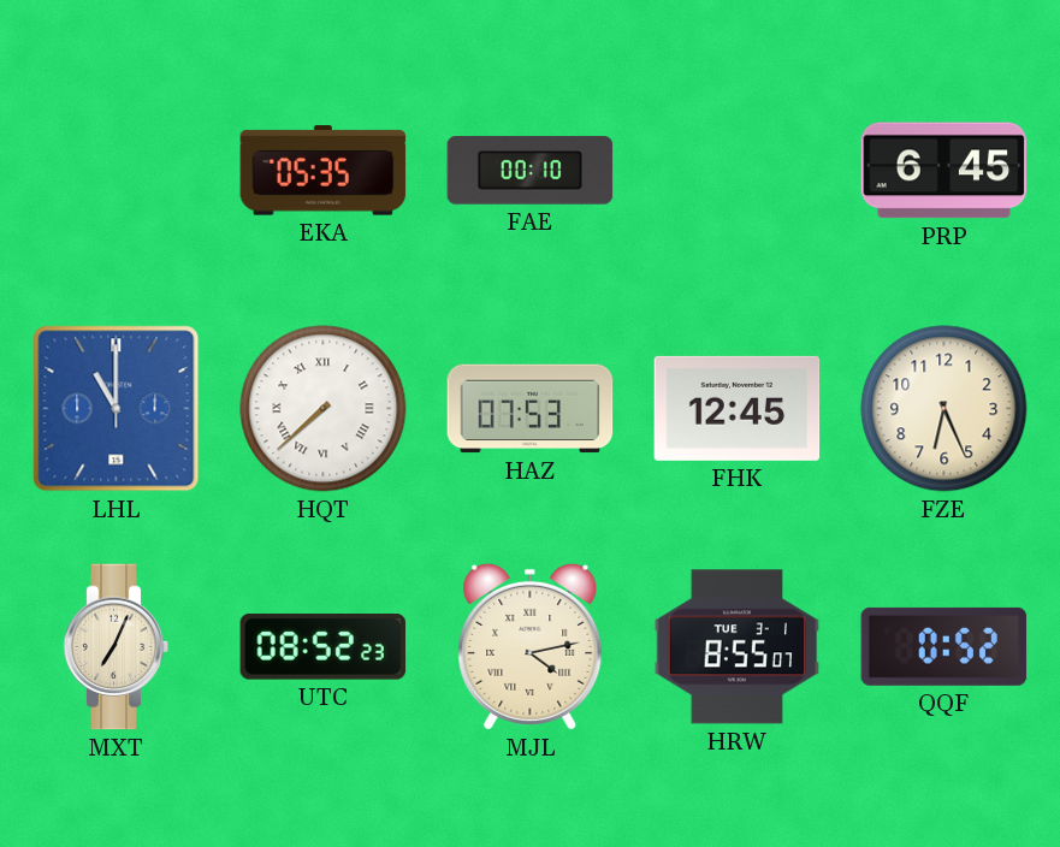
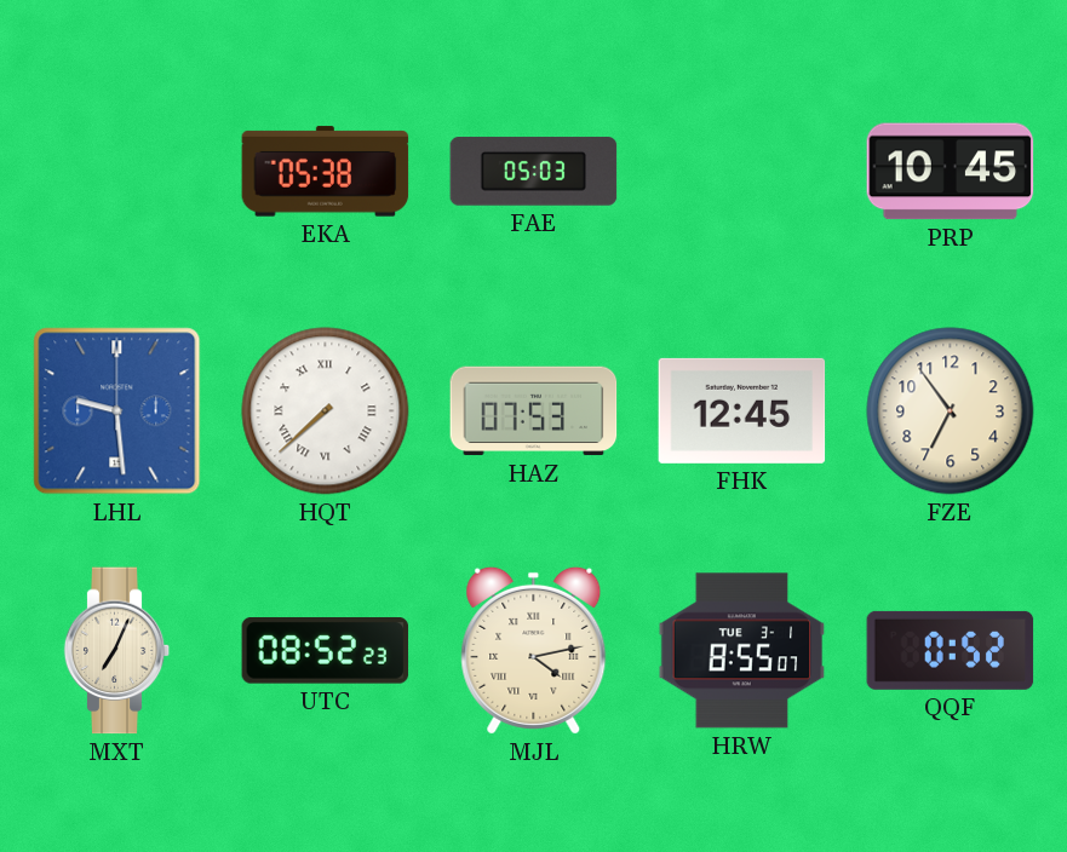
EKA: 05:35 -> 05:38
FAE: 00:10 -> 05:03
PRP: 6:45 -> 10:45
LHL: 11:00 -> 9:29
FZE: 6:26 -> 6:54
